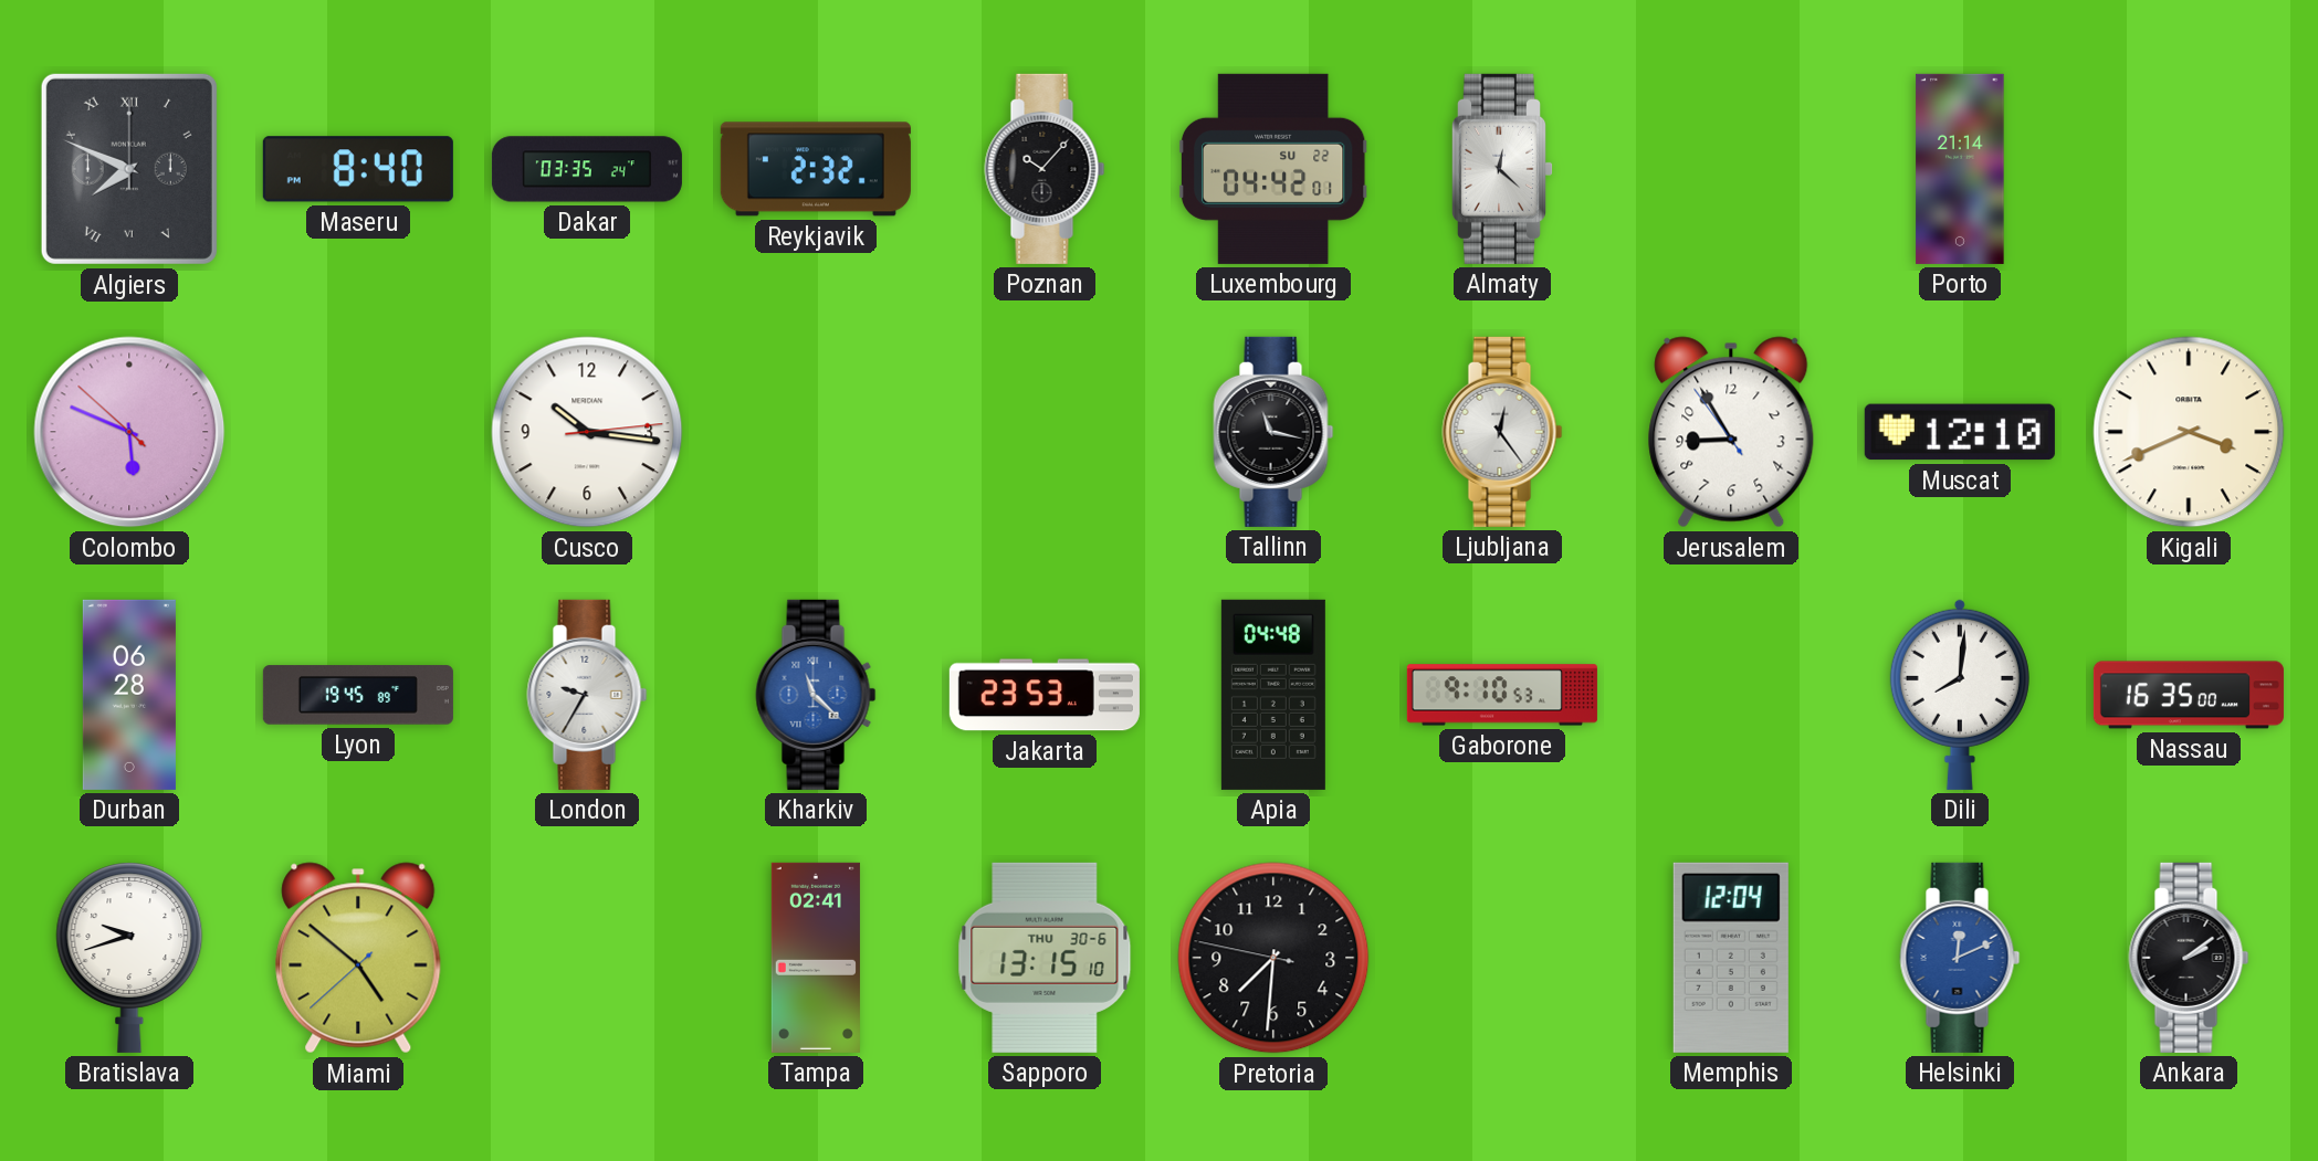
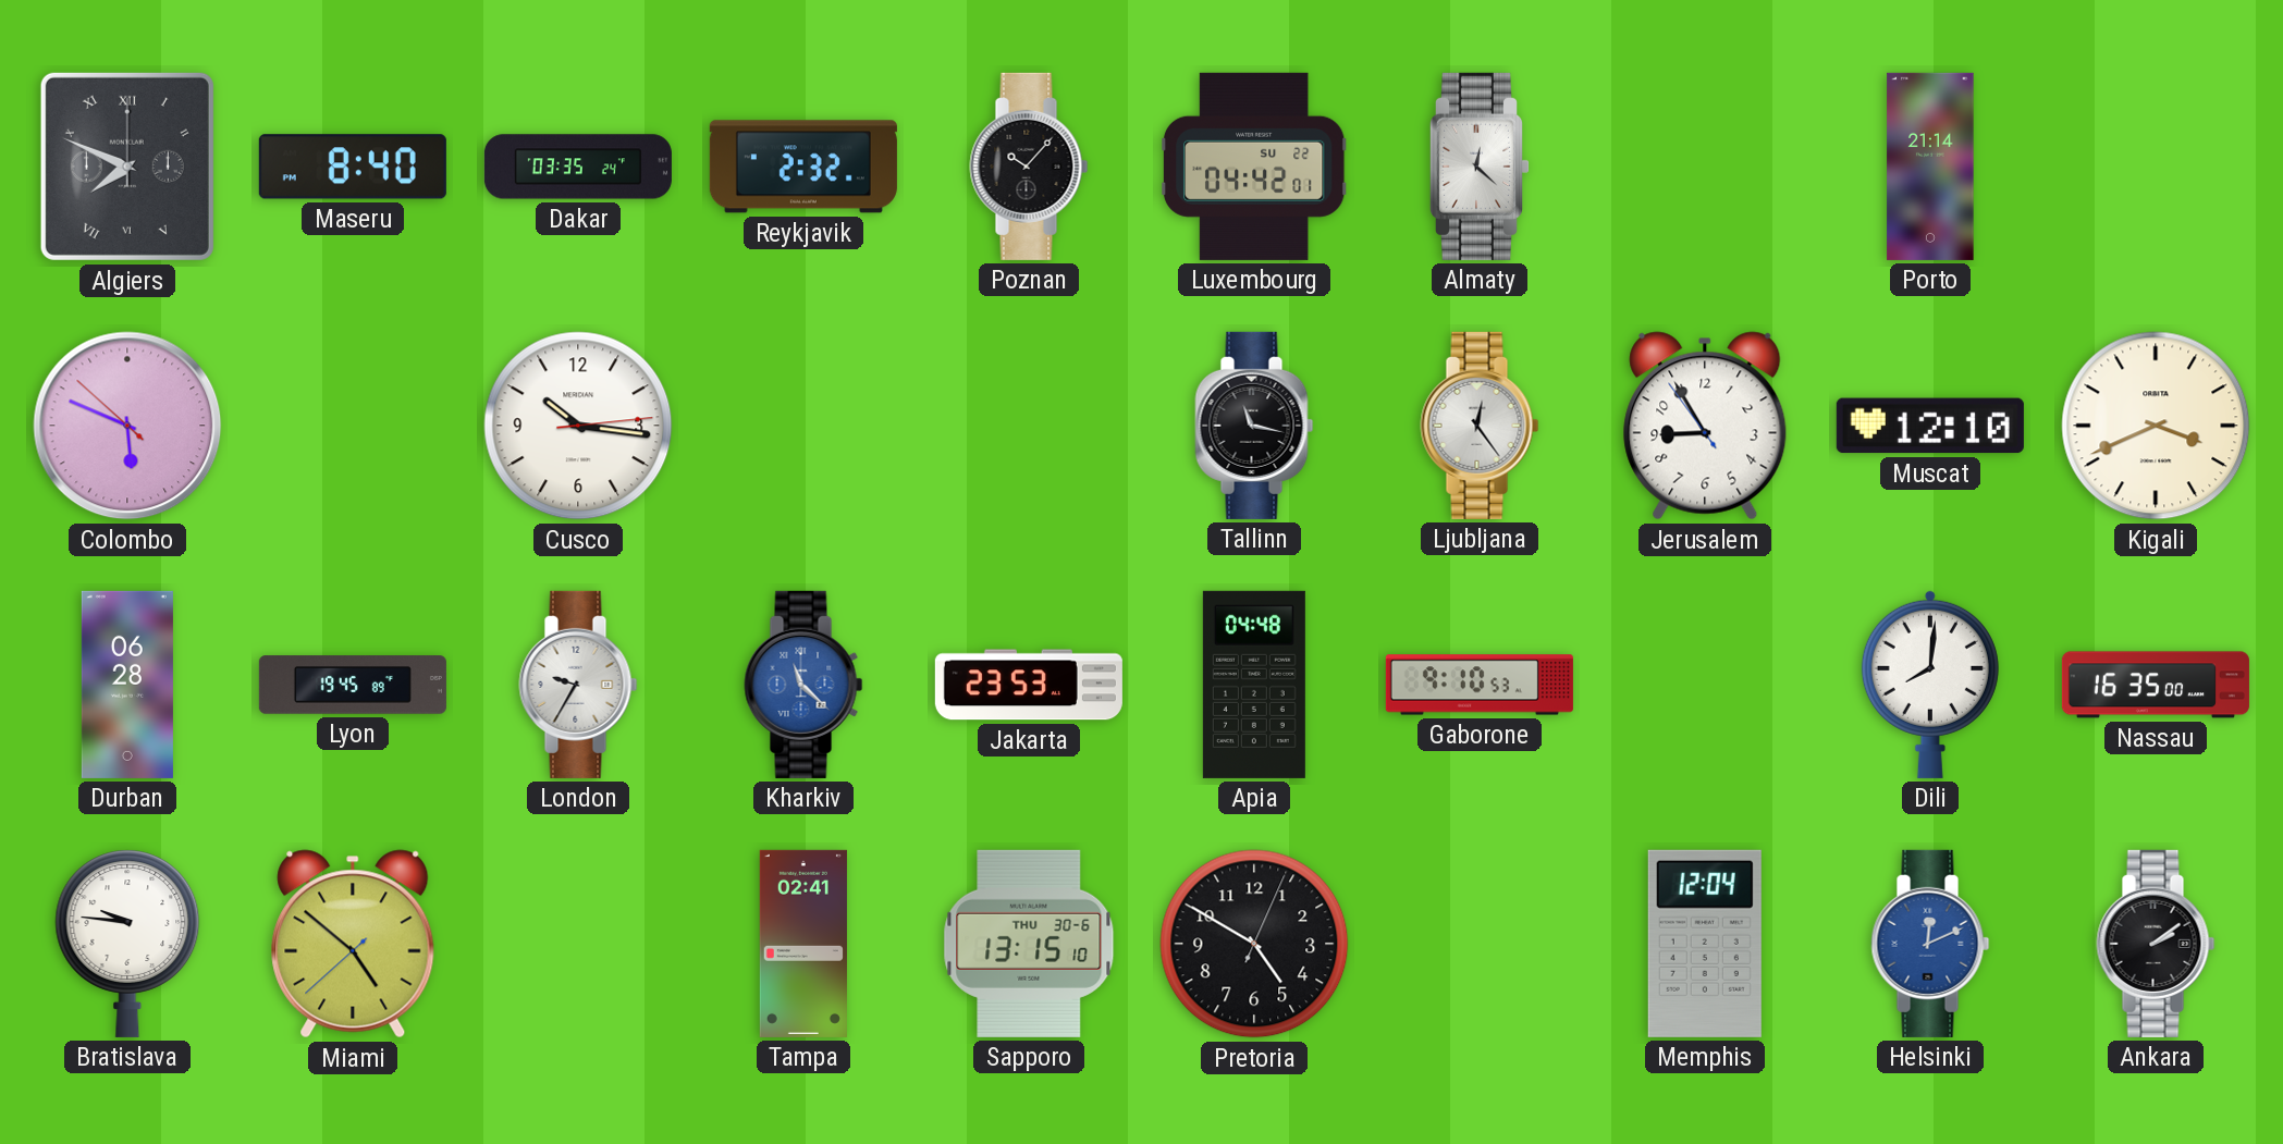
Bratislava: 9:42 -> 9:46
Pretoria: 7:30 -> 4:50
